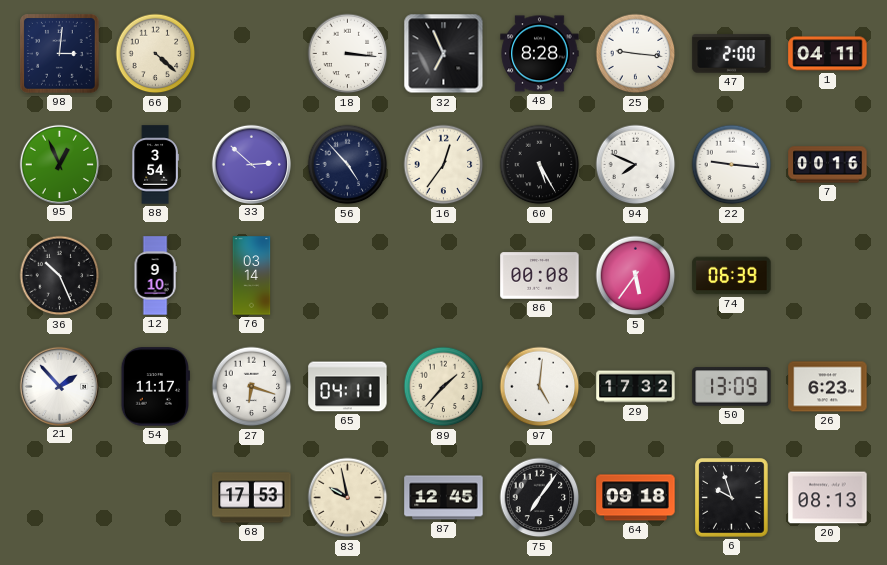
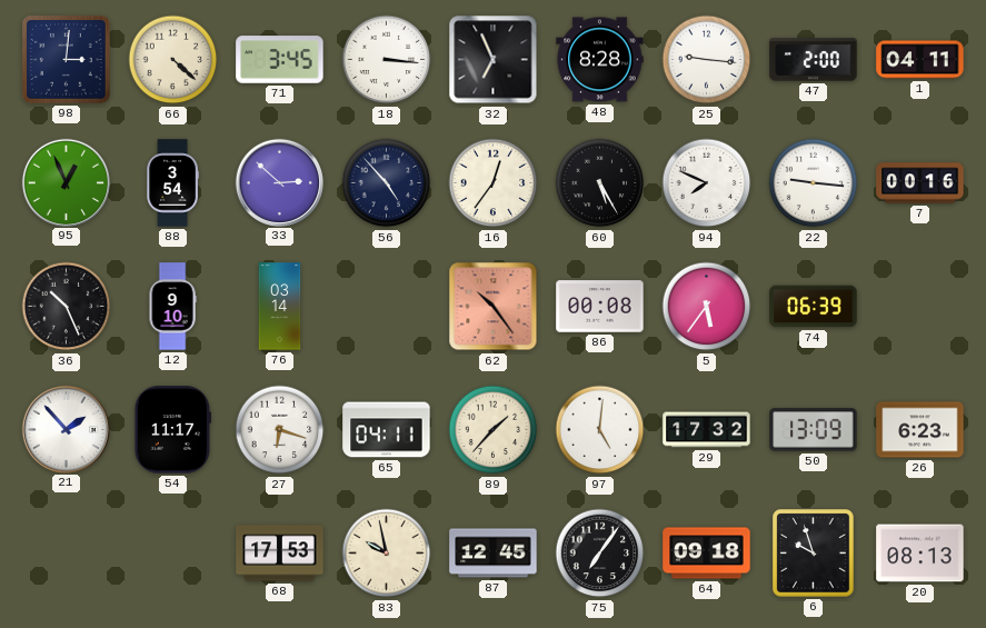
71: none -> 3:45
62: none -> 10:24
